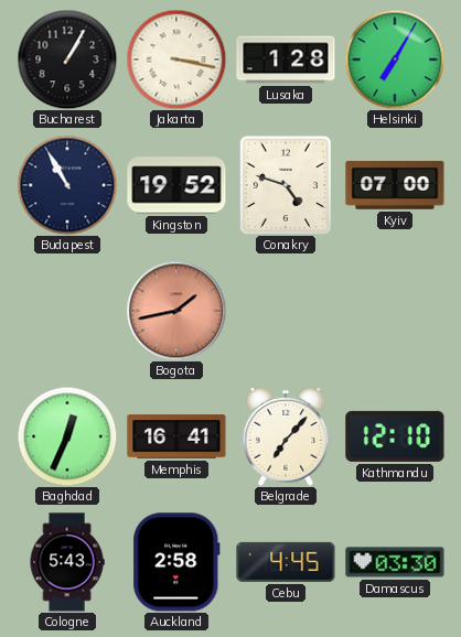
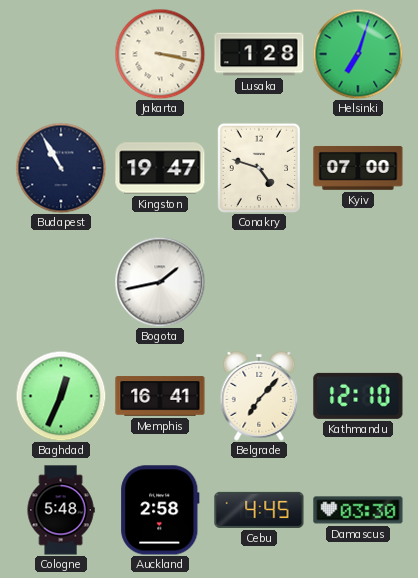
Bucharest: 1:05 -> none
Helsinki: 7:05 -> 7:03
Kingston: 19:52 -> 19:47
Bogota dial: salmon -> white
Cologne: 5:43 -> 5:48
